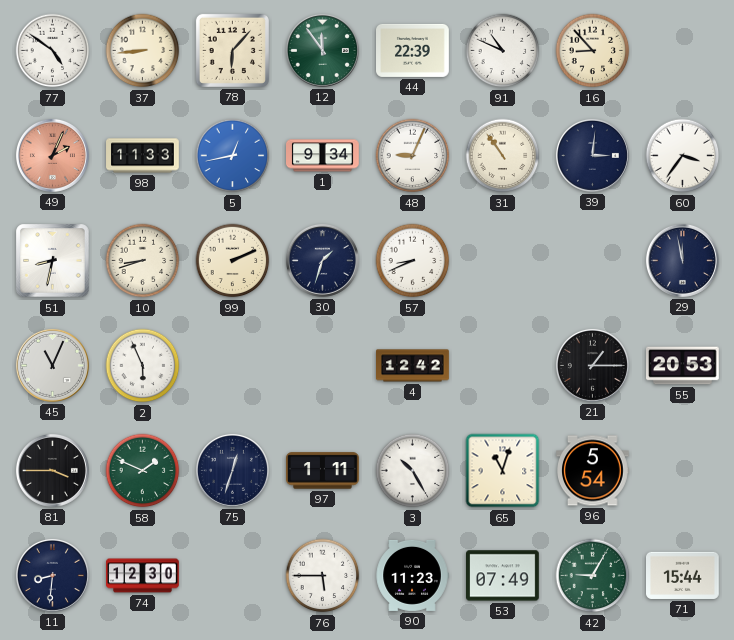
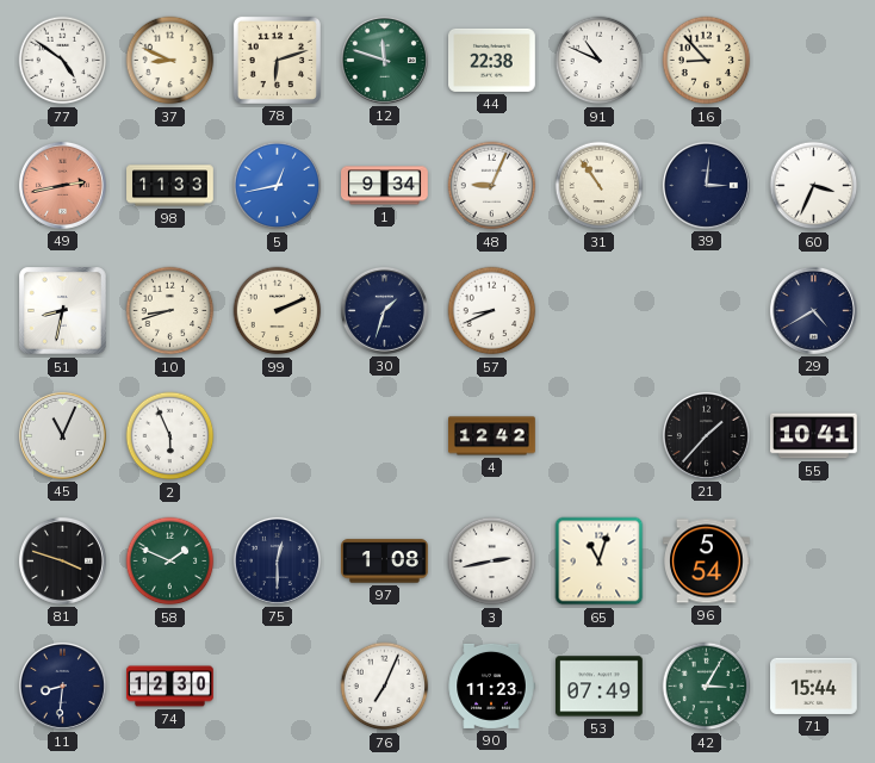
37: 8:44 -> 8:49
78: 6:07 -> 6:12
12: 11:54 -> 11:48
44: 22:39 -> 22:38
49: 2:04 -> 2:43
60: 3:36 -> 3:34
29: 11:58 -> 4:40
21: 1:15 -> 1:37
55: 20:53 -> 10:41
81: 3:45 -> 3:48
75: 12:33 -> 12:30
97: 1:11 -> 1:08
3: 10:25 -> 2:43
76: 5:45 -> 7:04
42: 9:05 -> 3:05
